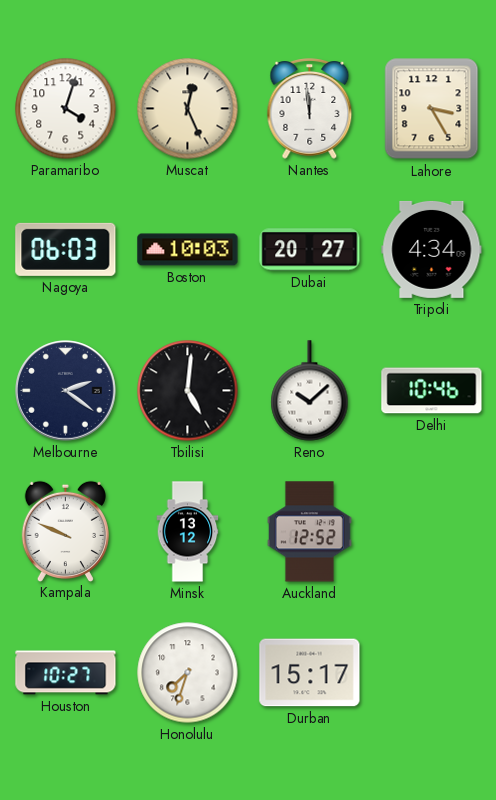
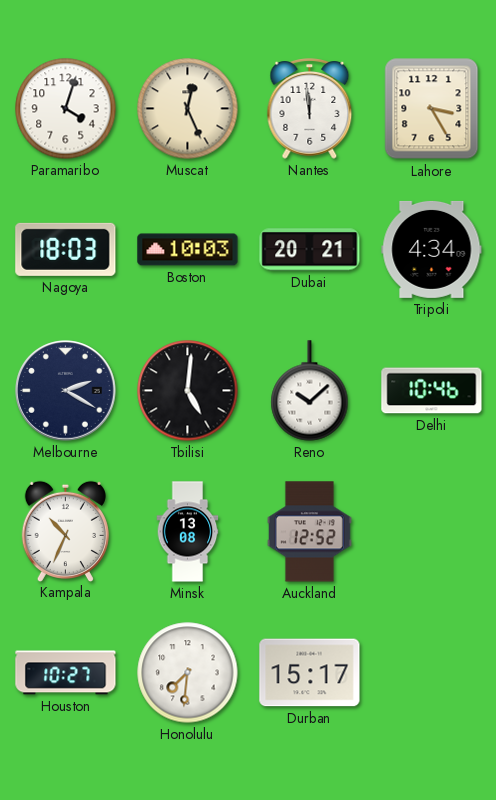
Nagoya: 06:03 -> 18:03
Dubai: 20:27 -> 20:21
Melbourne: 2:21 -> 2:20
Kampala: 9:49 -> 10:34
Minsk: 13:12 -> 13:08
Honolulu: 7:33 -> 7:31
